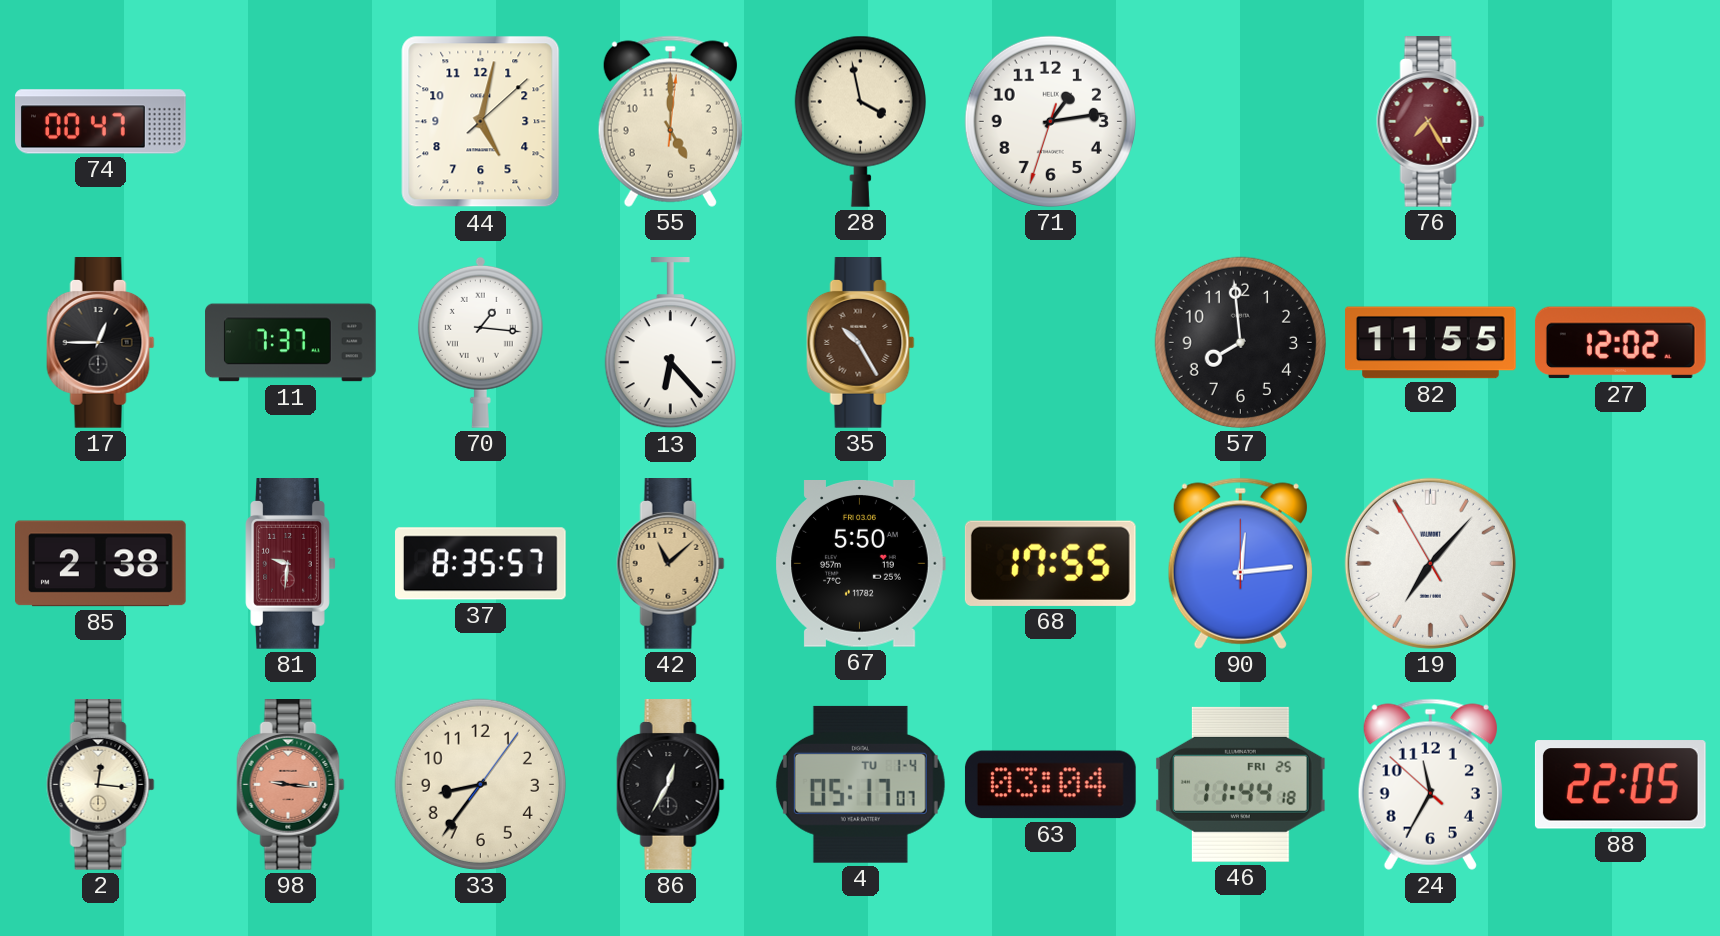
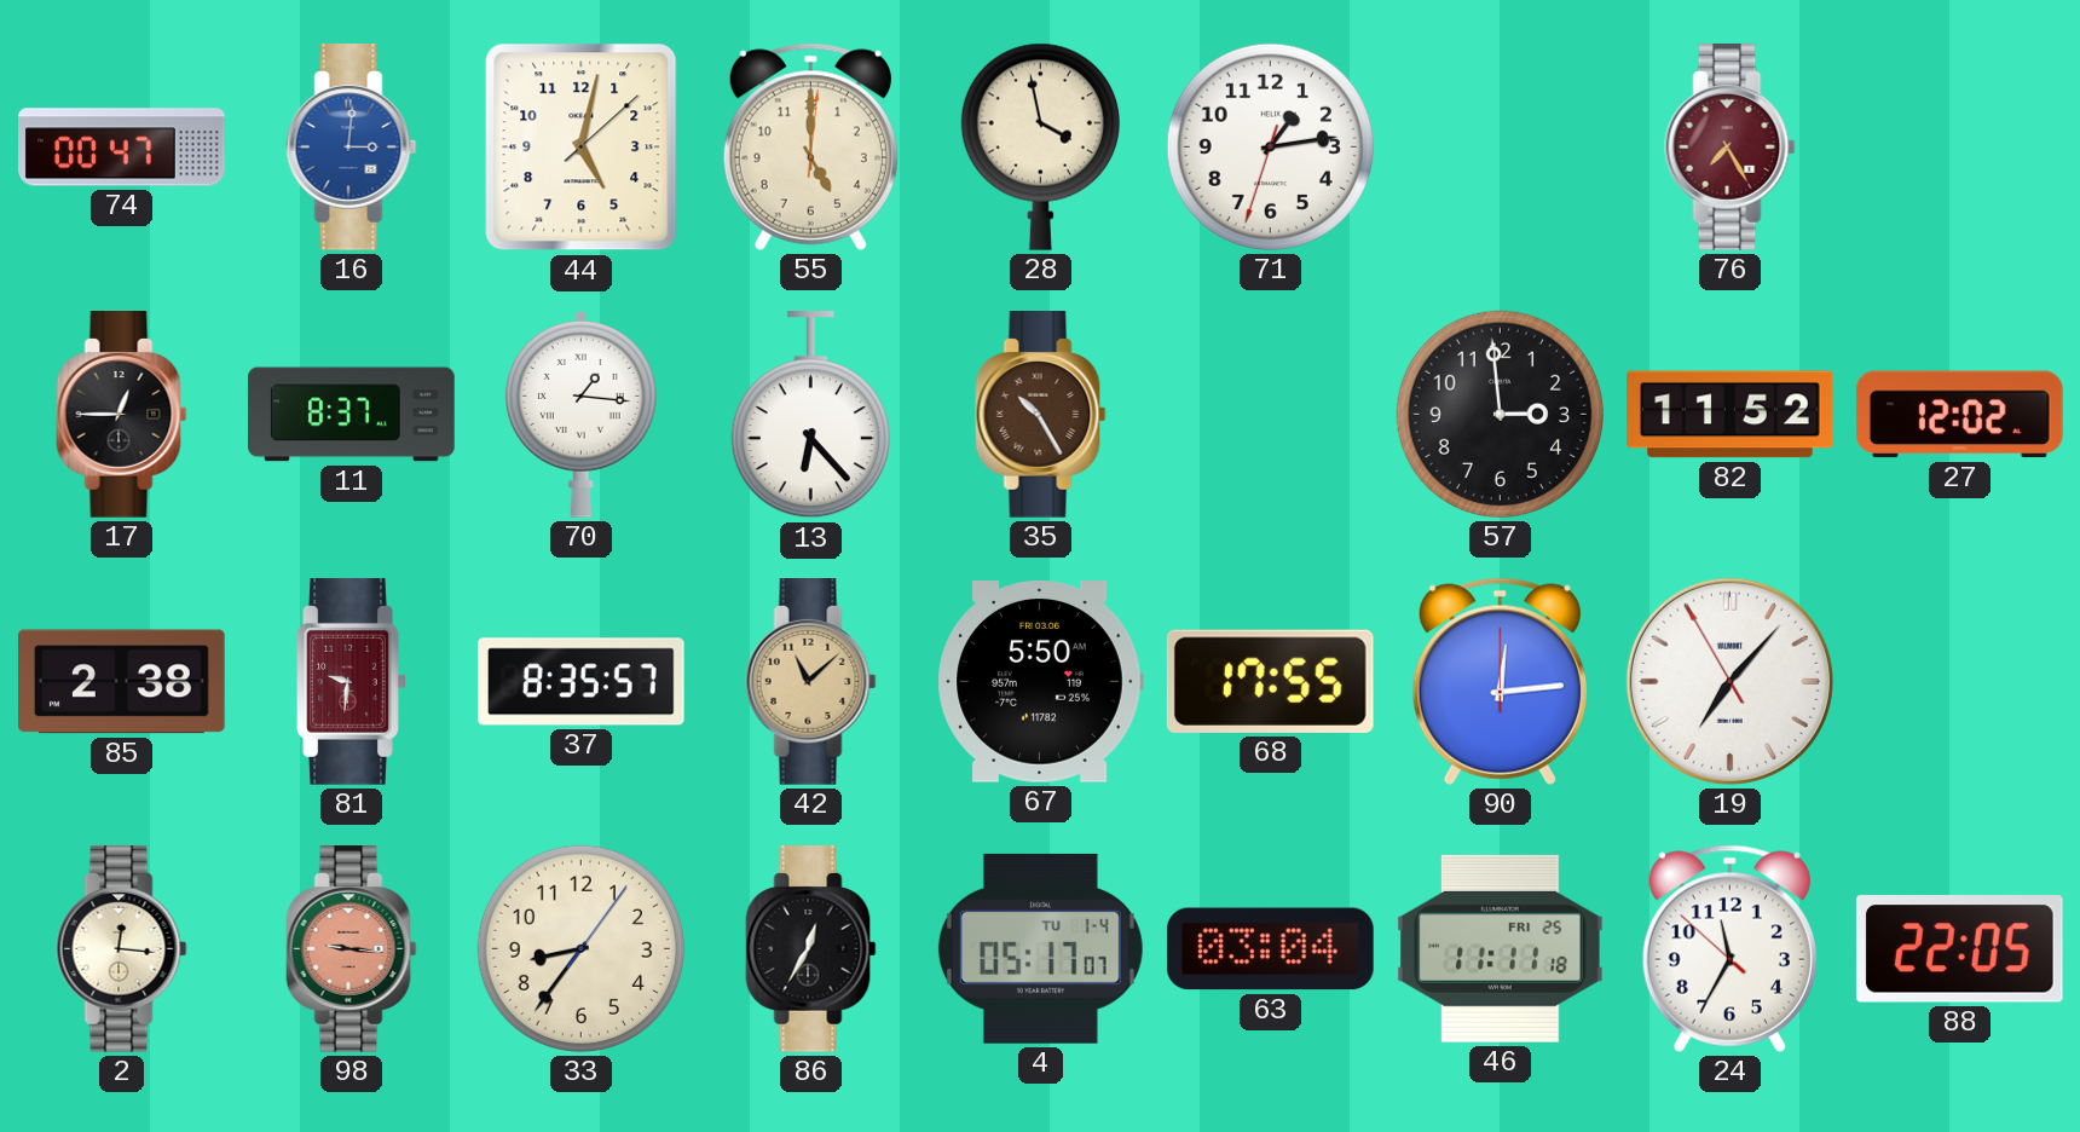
16: none -> 3:01
11: 7:37 -> 8:37
57: 7:59 -> 2:59
82: 11:55 -> 11:52
46: 11:44 -> 11:11
